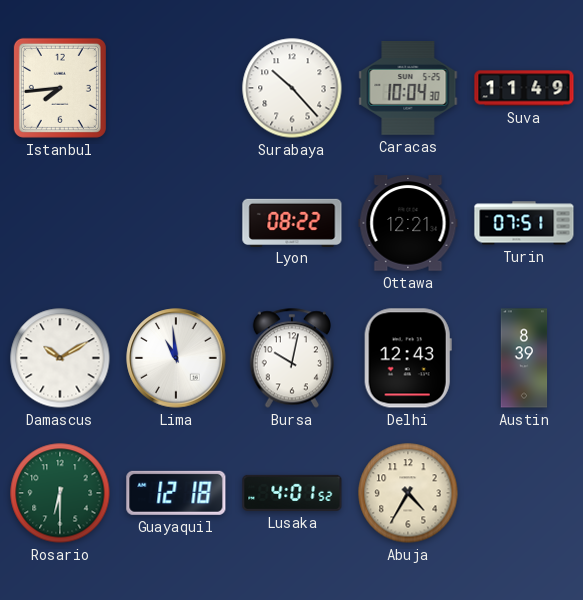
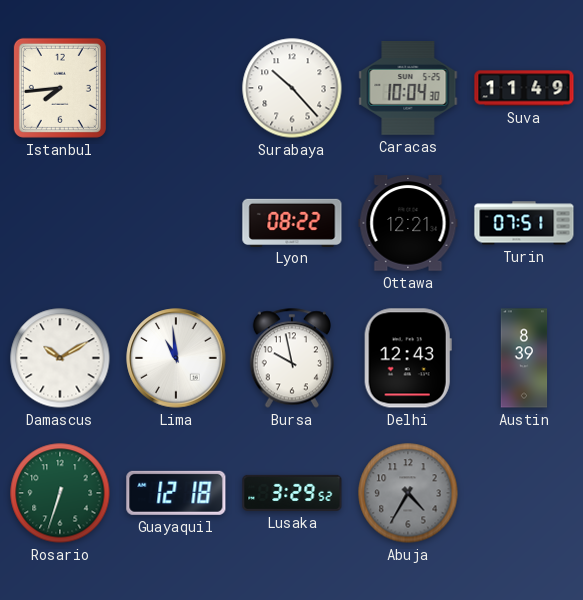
Bursa: 10:02 -> 9:58
Rosario: 6:30 -> 6:33
Lusaka: 4:01 -> 3:29
Abuja dial: cream -> grey
